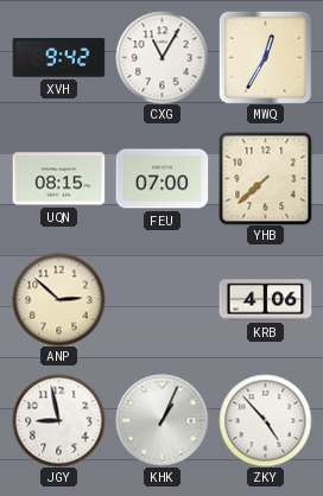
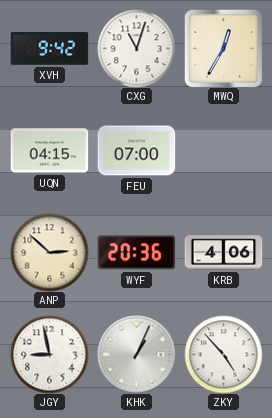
CXG: 11:05 -> 11:03
UQN: 08:15 -> 04:15
YHB: 7:38 -> none
WYF: none -> 20:36
